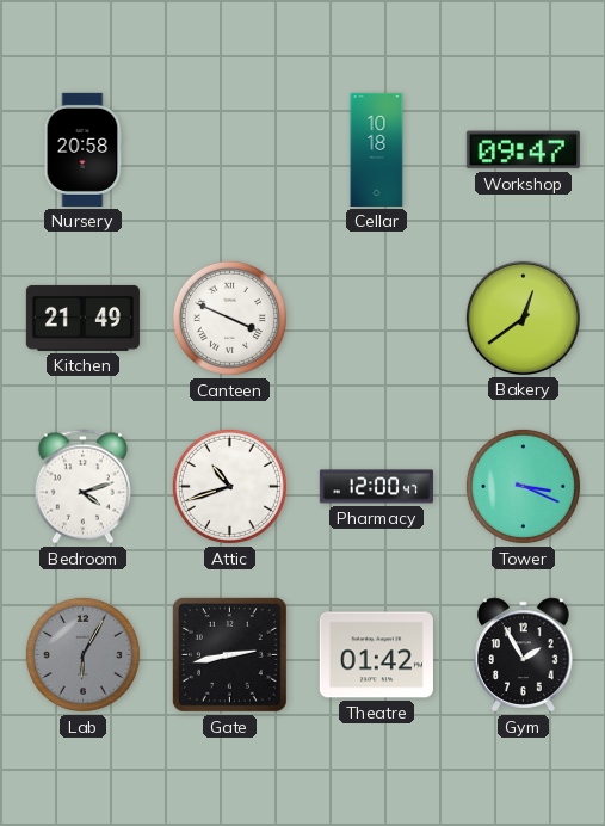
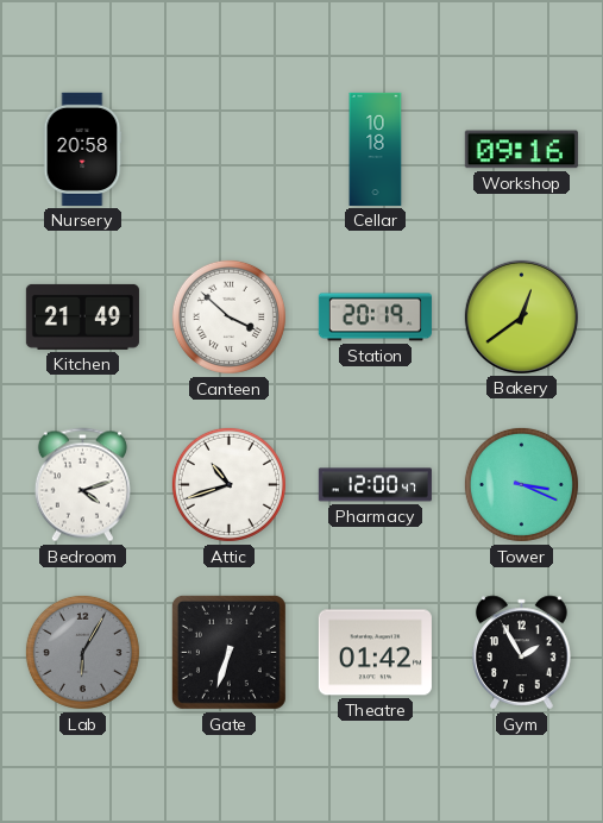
Workshop: 09:47 -> 09:16
Canteen: 3:49 -> 3:52
Station: none -> 20:19
Gate: 2:43 -> 6:33
